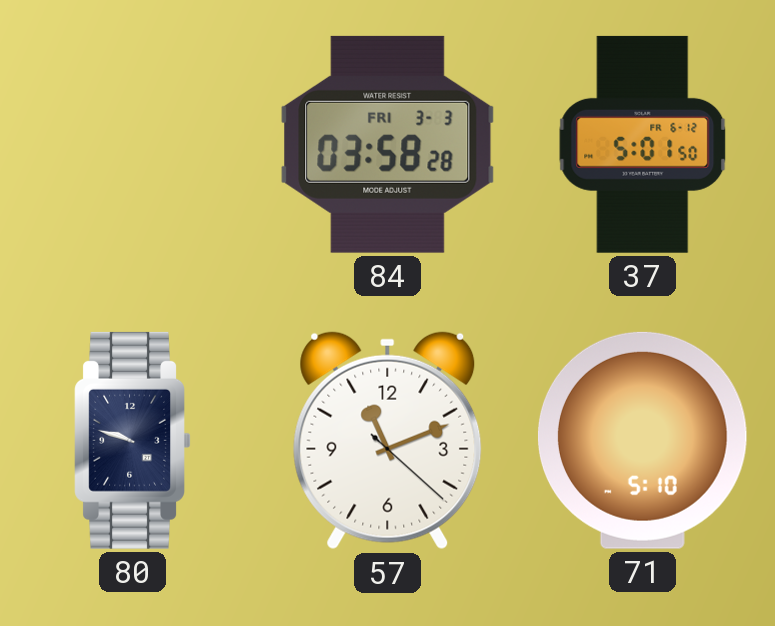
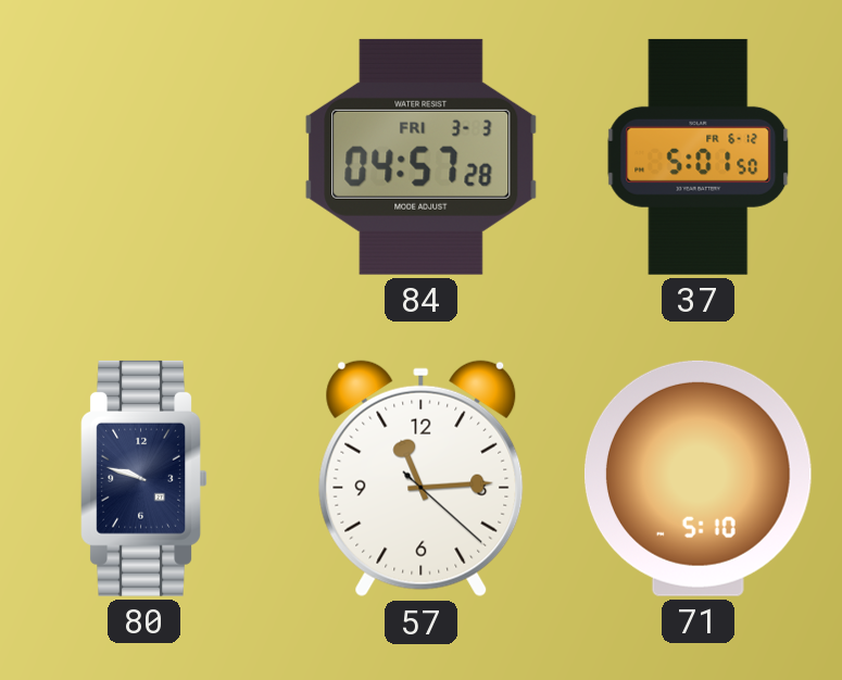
84: 03:58 -> 04:57
57: 11:11 -> 11:14
